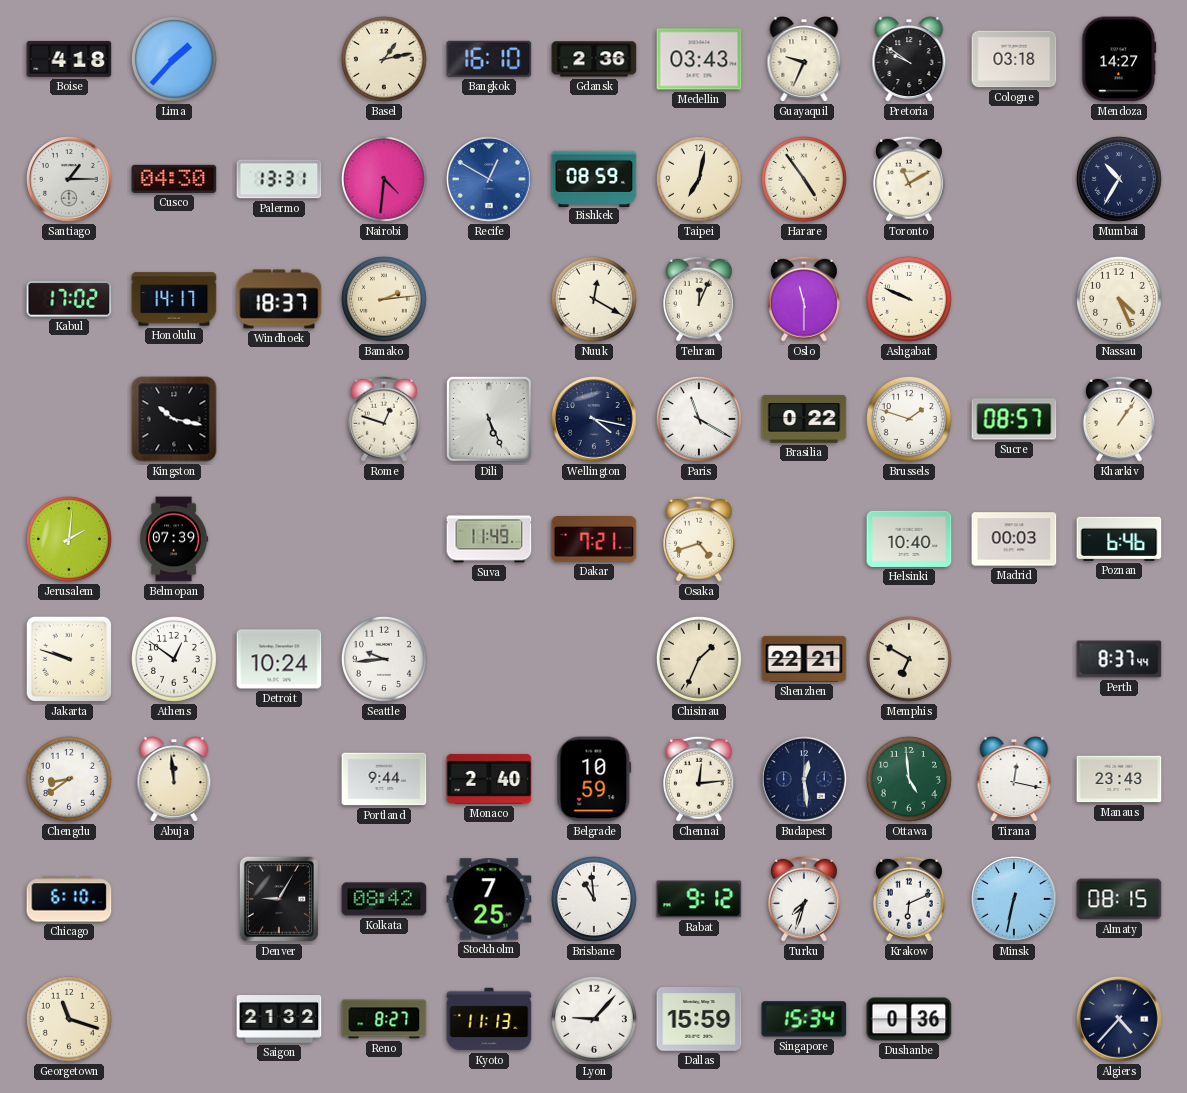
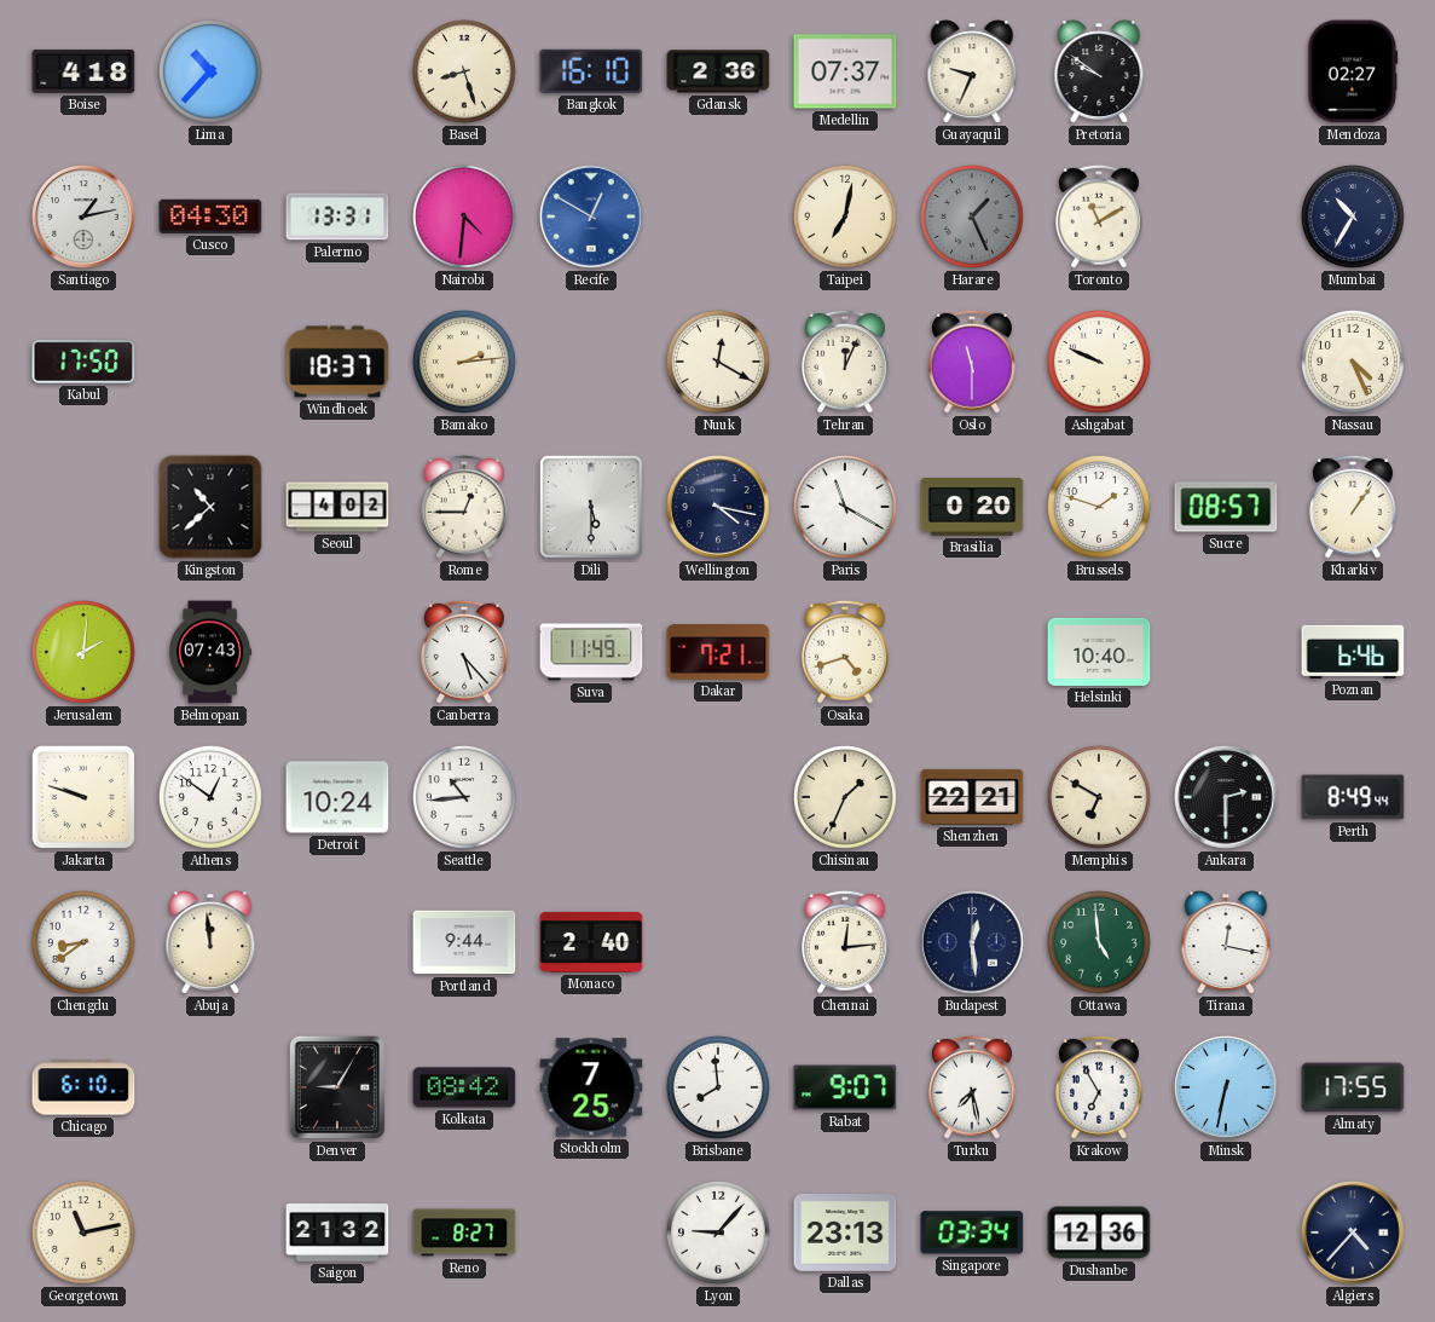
Lima: 1:37 -> 10:37
Basel: 1:13 -> 8:27
Medellin: 03:43 -> 07:37
Cologne: 03:18 -> none
Mendoza: 14:27 -> 02:27
Santiago: 1:15 -> 1:13
Bishkek: 08:59 -> none
Harare: 4:54 -> 1:26
Harare dial: cream -> grey
Kabul: 17:02 -> 17:50
Honolulu: 14:17 -> none
Kingston: 10:17 -> 10:38
Seoul: none -> 4:02
Rome: 12:48 -> 12:45
Dili: 5:26 -> 5:30
Brasilia: 0:22 -> 0:20
Belmopan: 07:39 -> 07:43
Canberra: none -> 5:23
Madrid: 00:03 -> none
Seattle: 9:44 -> 10:44
Ankara: none -> 2:30
Perth: 8:37 -> 8:49
Belgrade: 10:59 -> none
Manaus: 23:43 -> none
Brisbane: 10:59 -> 7:59
Rabat: 9:12 -> 9:07
Turku: 7:33 -> 7:28
Krakow: 6:11 -> 6:55
Almaty: 08:15 -> 17:55
Georgetown: 11:18 -> 11:13
Kyoto: 11:13 -> none
Dallas: 15:59 -> 23:13
Singapore: 15:34 -> 03:34
Dushanbe: 0:36 -> 12:36
